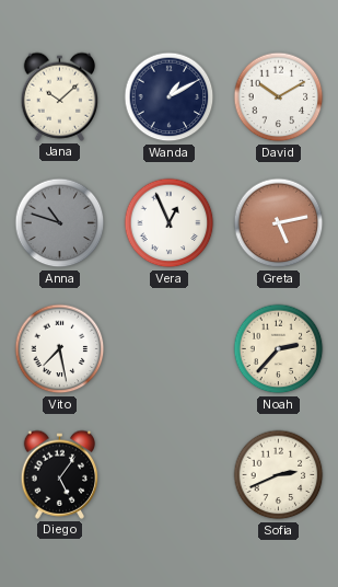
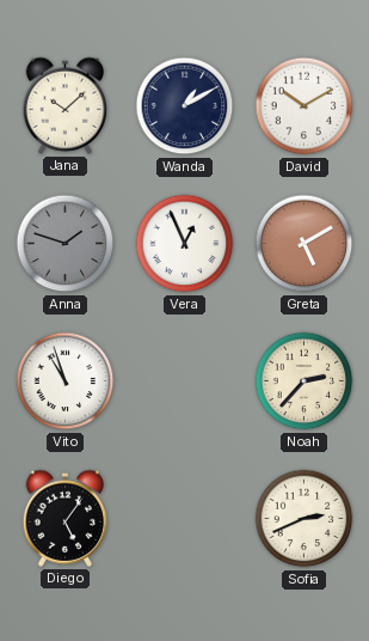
Anna: 10:48 -> 1:48
Greta: 5:13 -> 5:10
Vito: 7:28 -> 10:57
